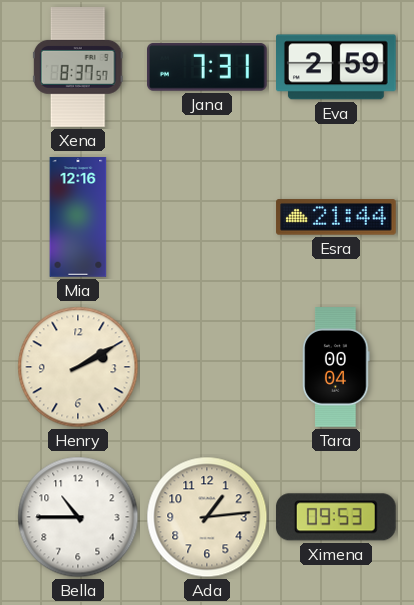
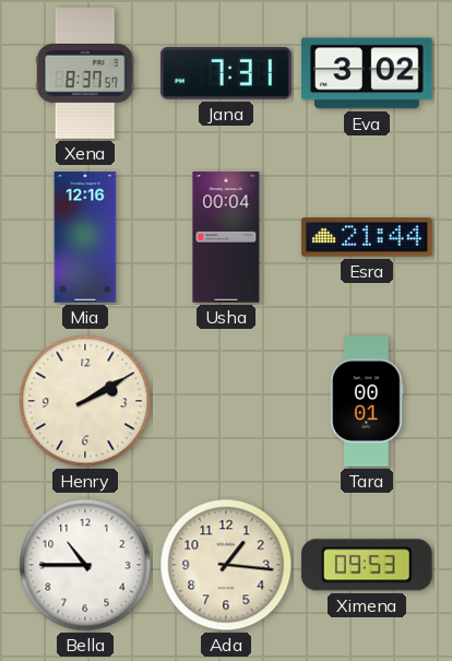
Eva: 2:59 -> 3:02
Usha: none -> 00:04
Tara: 00:04 -> 00:01
Ada: 1:14 -> 1:16
